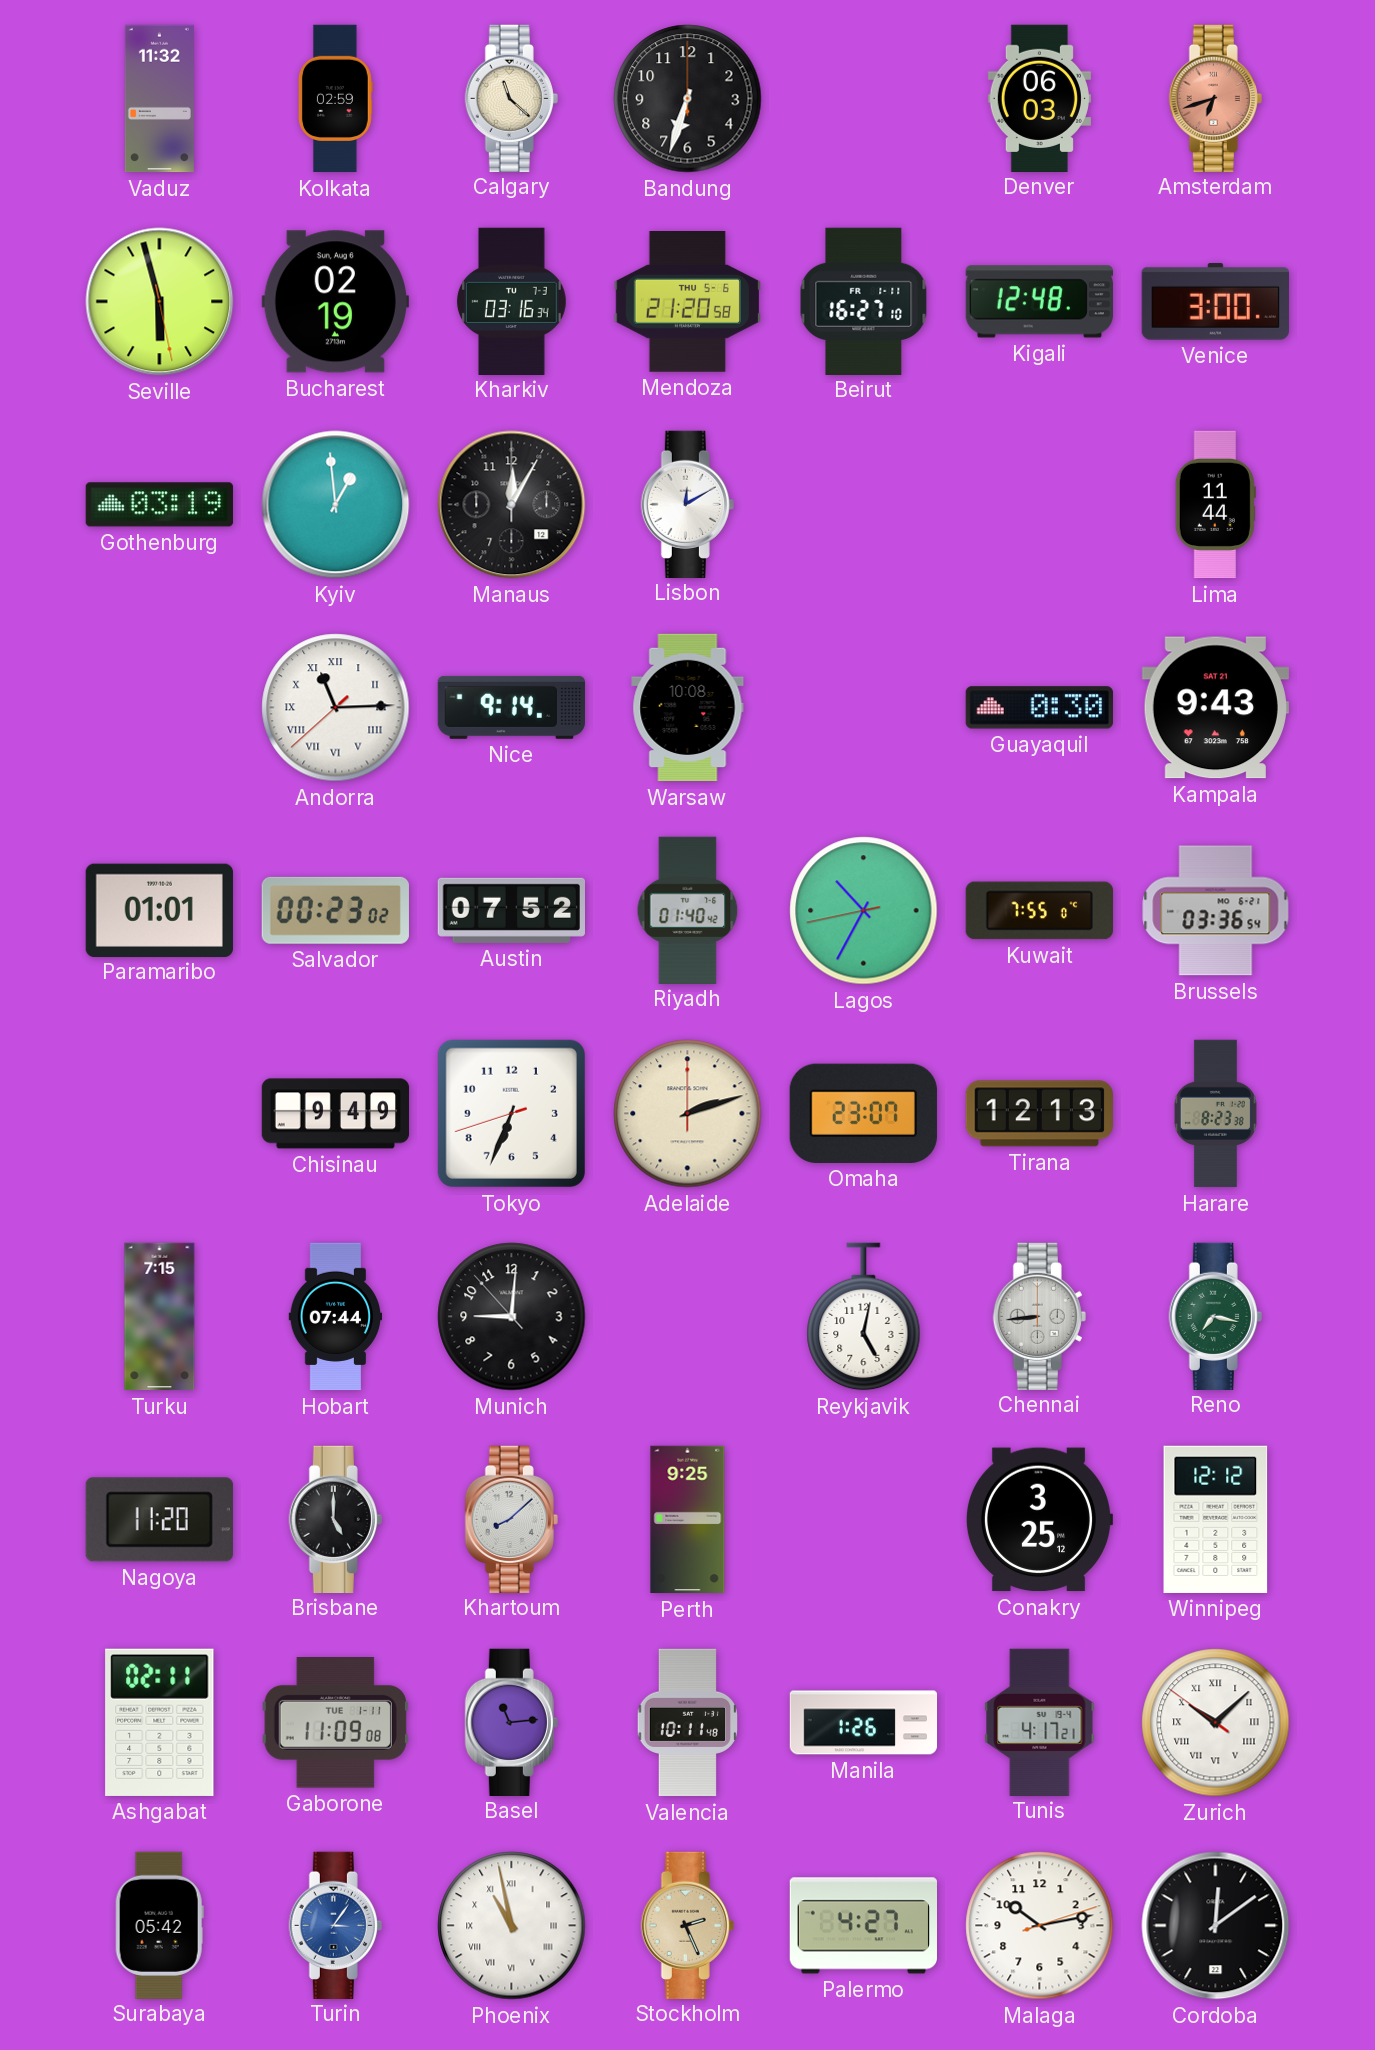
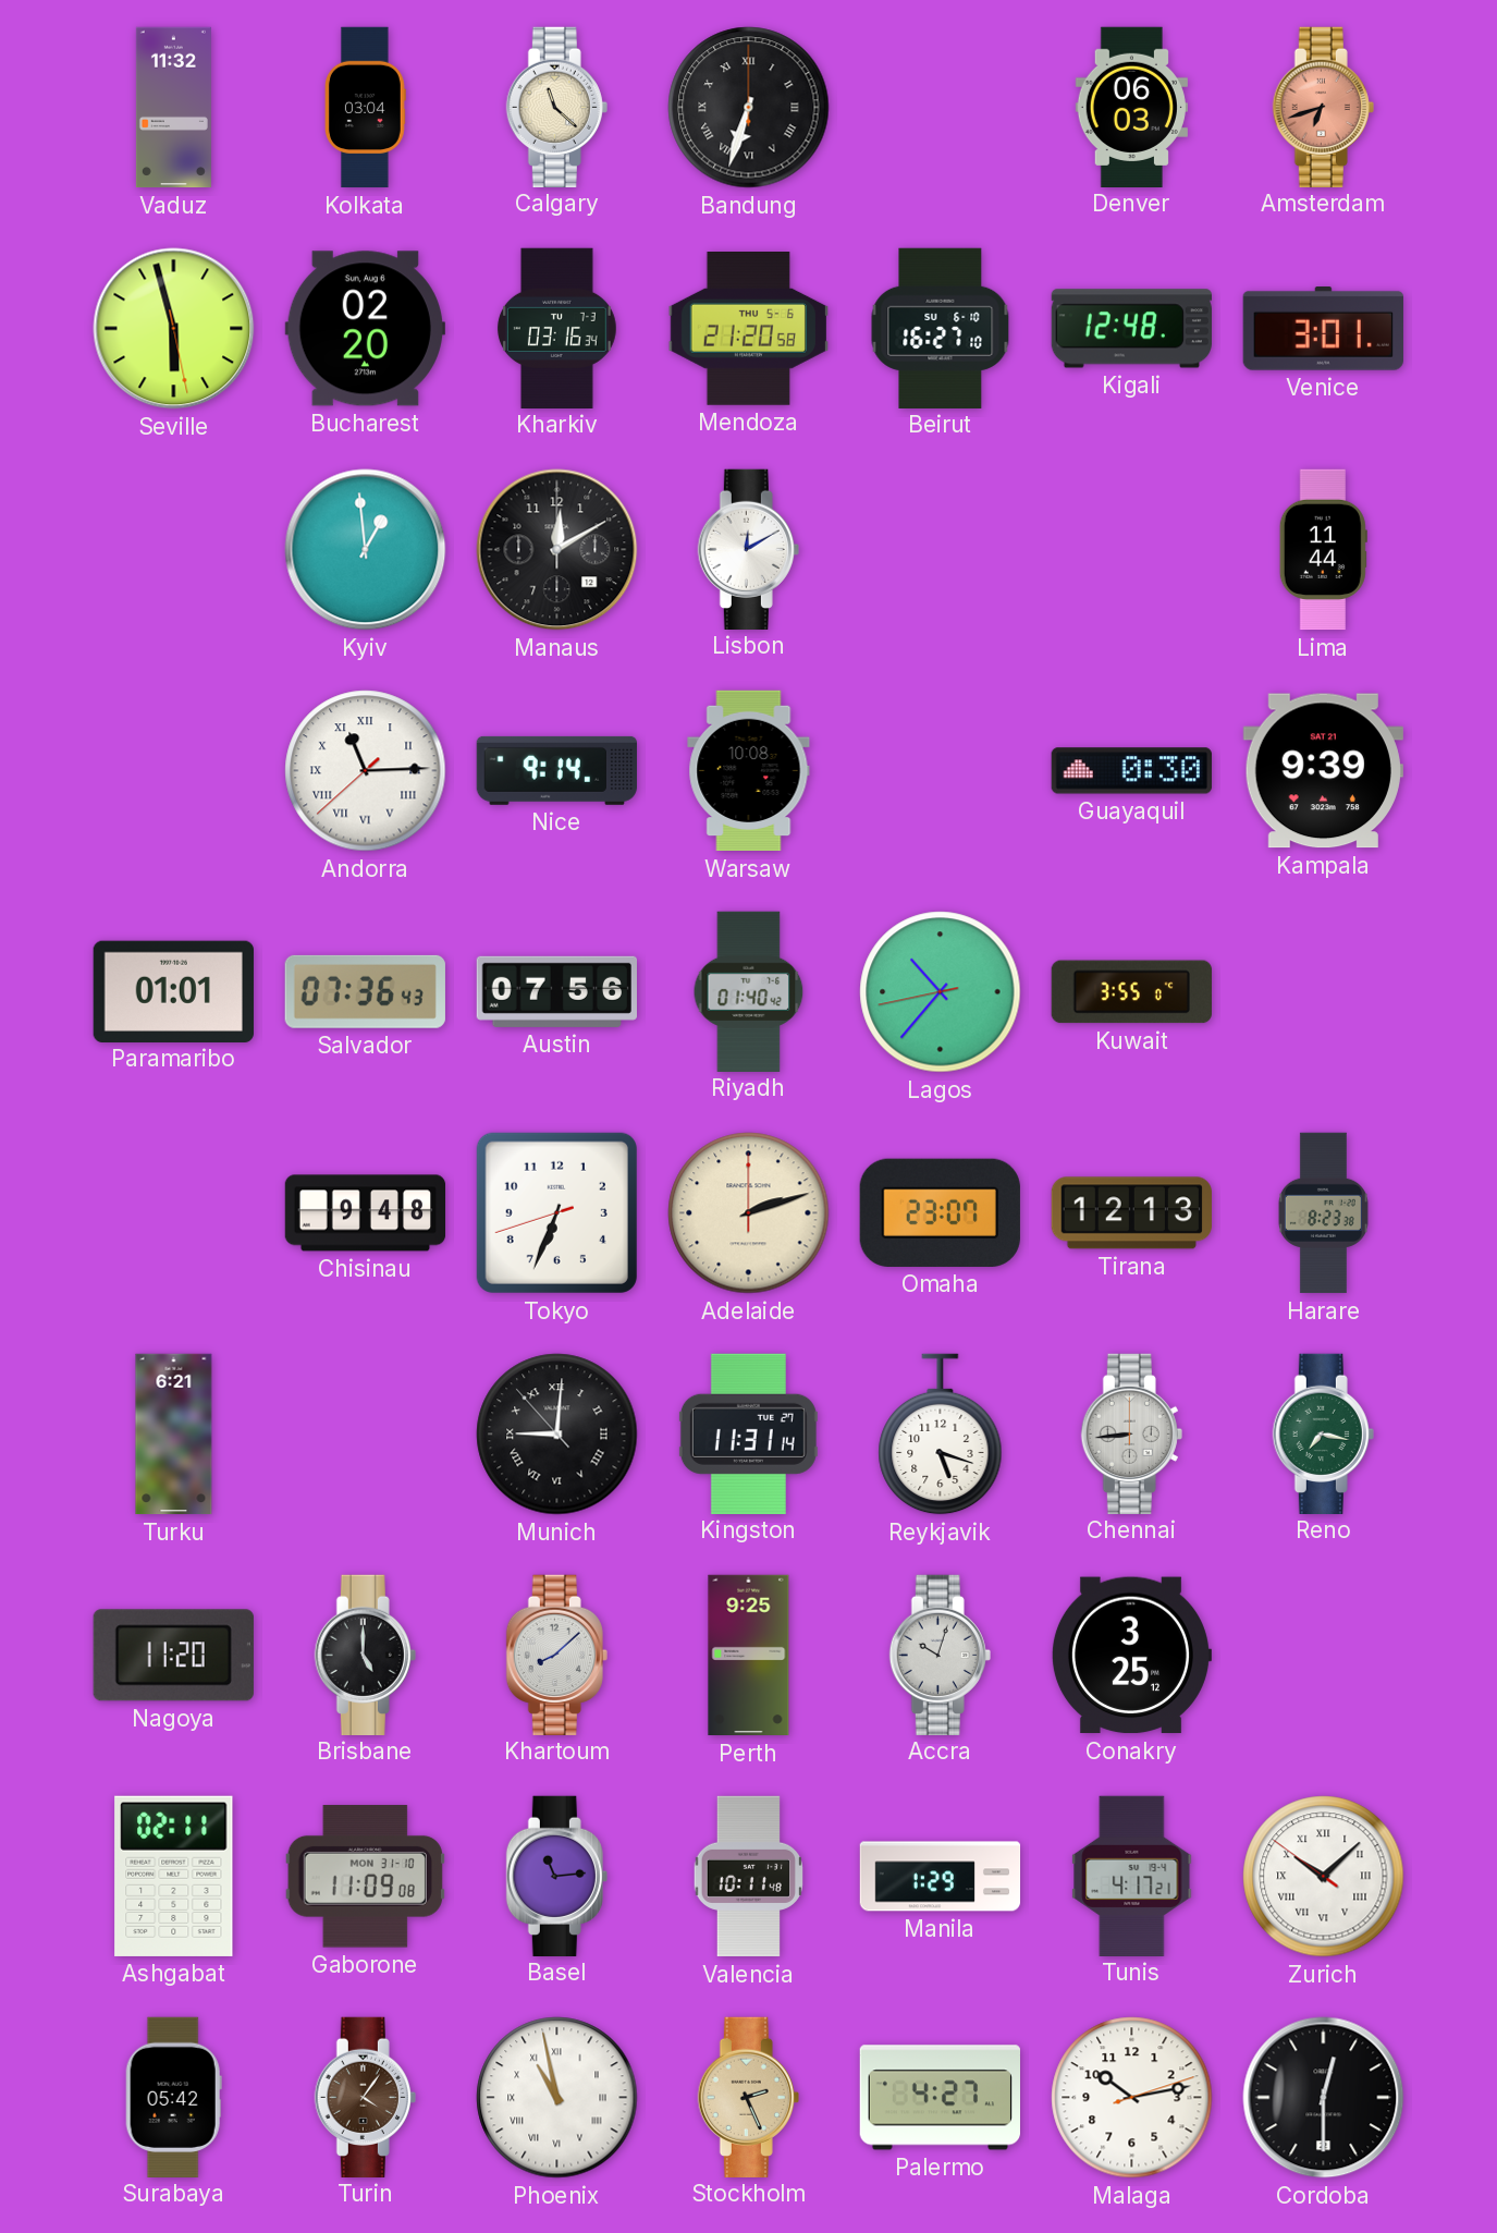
Kolkata: 02:59 -> 03:04
Bandung numerals: Arabic -> Roman
Bucharest: 02:19 -> 02:20
Beirut date: FR 1-11 -> SU 6-10
Venice: 3:00 -> 3:01
Gothenburg: 03:19 -> none
Manaus: 12:05 -> 12:10
Kampala: 9:43 -> 9:39
Salvador: 00:23 -> 07:36
Austin: 07:52 -> 07:56
Lagos: 10:34 -> 10:36
Kuwait: 7:55 -> 3:55
Brussels: 03:36 -> none
Chisinau: 9:49 -> 9:48
Turku: 7:15 -> 6:21
Hobart: 07:44 -> none
Munich numerals: Arabic -> Roman
Kingston: none -> 11:31
Reykjavik: 5:02 -> 5:18
Accra: none -> 10:03
Winnipeg: 12:12 -> none
Gaborone date: TUE 1-11 -> MON 31-10
Manila: 1:26 -> 1:29
Turin: 3:06 -> 4:06
Turin dial: blue -> brown
Cordoba: 12:09 -> 12:30
